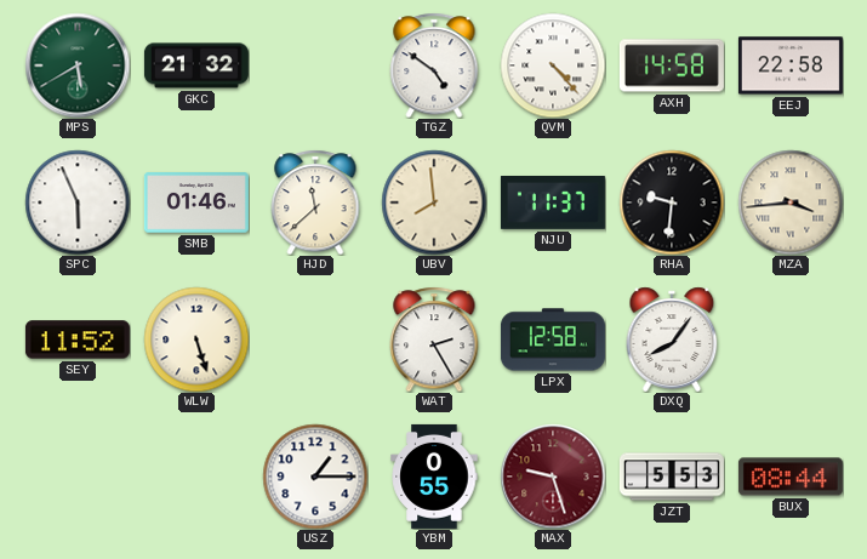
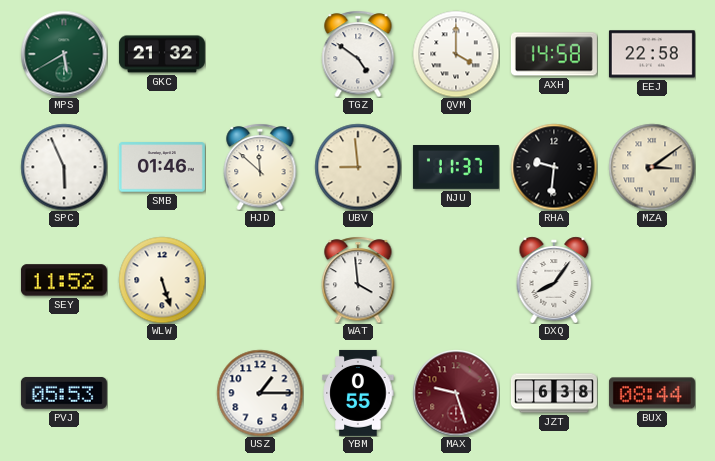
QVM: 4:23 -> 4:00
HJD: 11:38 -> 11:52
UBV: 7:59 -> 8:59
MZA: 3:44 -> 3:09
WAT: 2:25 -> 3:59
LPX: 12:58 -> none
PVJ: none -> 05:53
JZT: 5:53 -> 6:38
